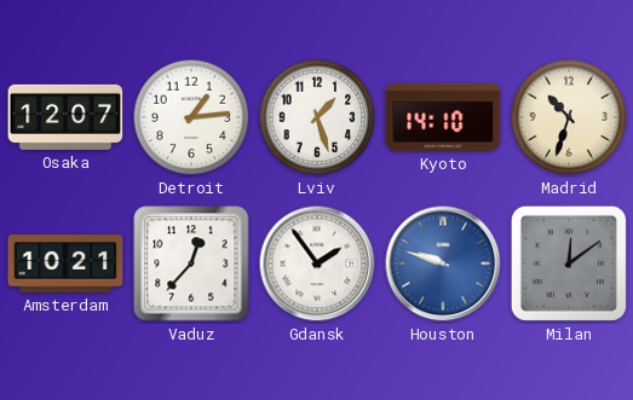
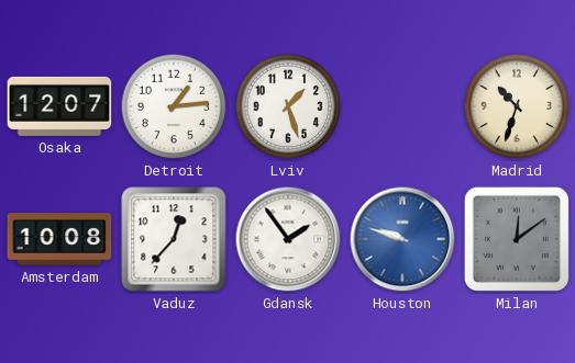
Kyoto: 14:10 -> none
Amsterdam: 10:21 -> 10:08
